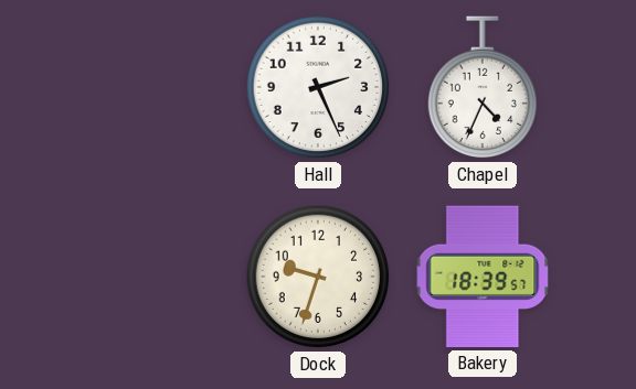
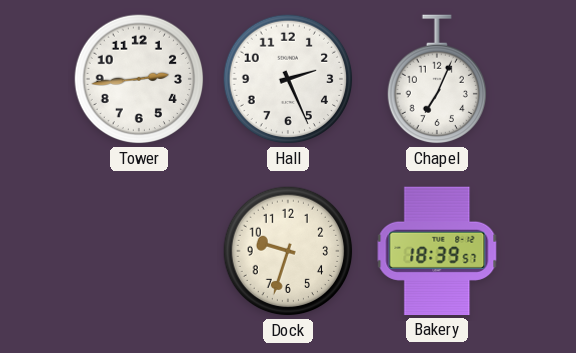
Tower: none -> 2:44
Chapel: 4:34 -> 7:04
